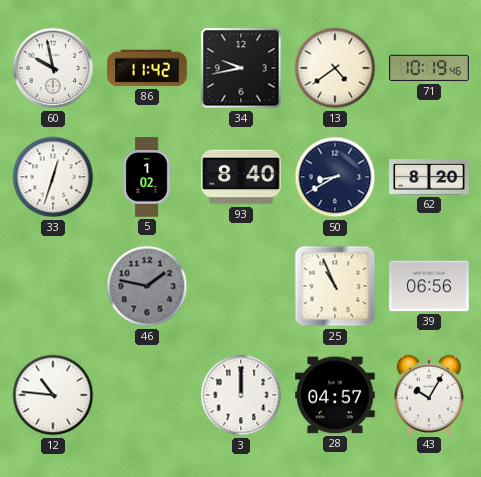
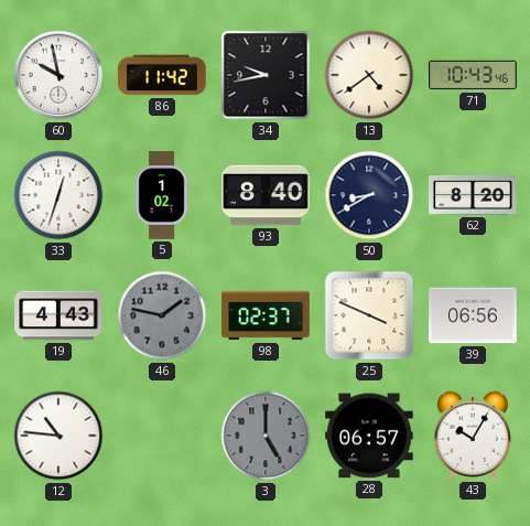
71: 10:19 -> 10:43
19: none -> 4:43
98: none -> 02:37
25: 10:56 -> 3:49
3: 12:00 -> 5:00
3 dial: white -> grey
28: 04:57 -> 06:57
